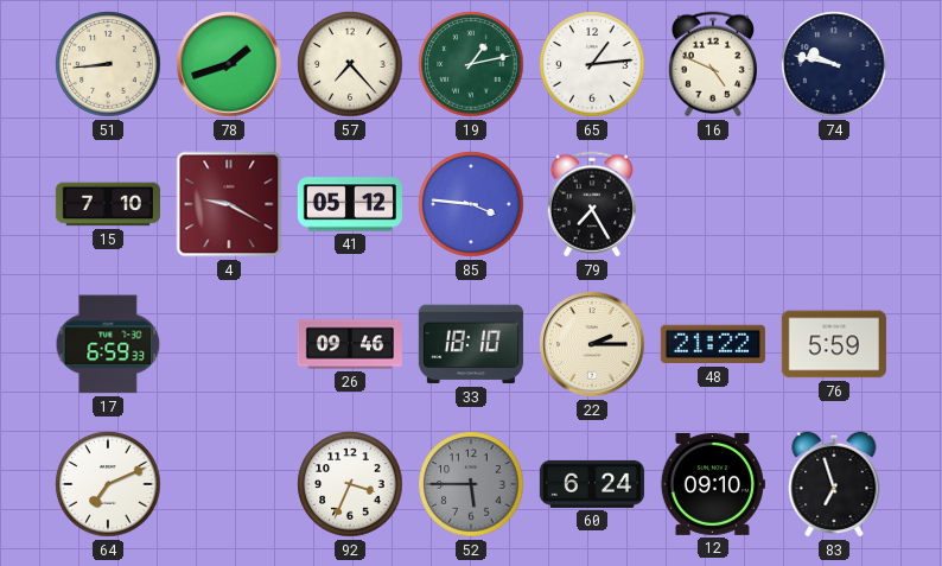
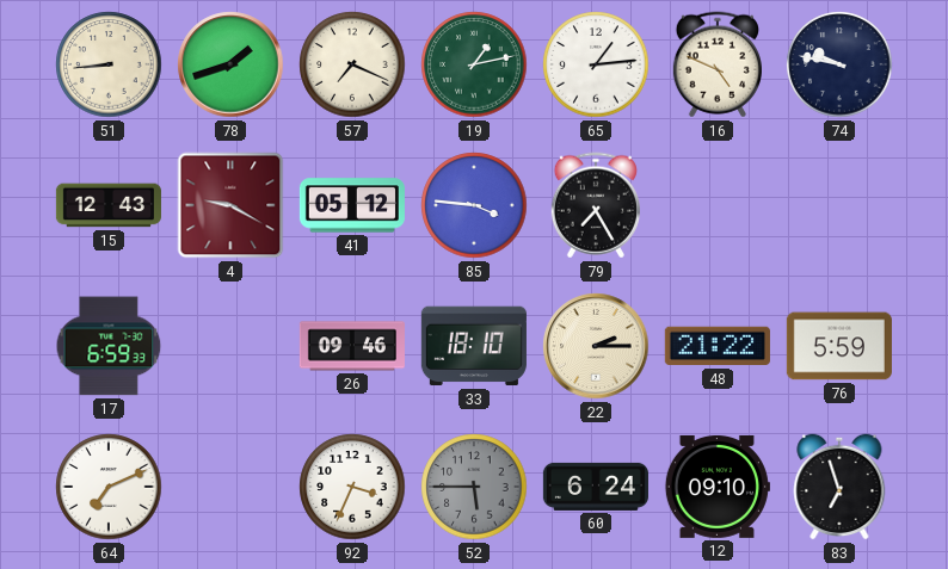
57: 7:23 -> 7:19
15: 7:10 -> 12:43
